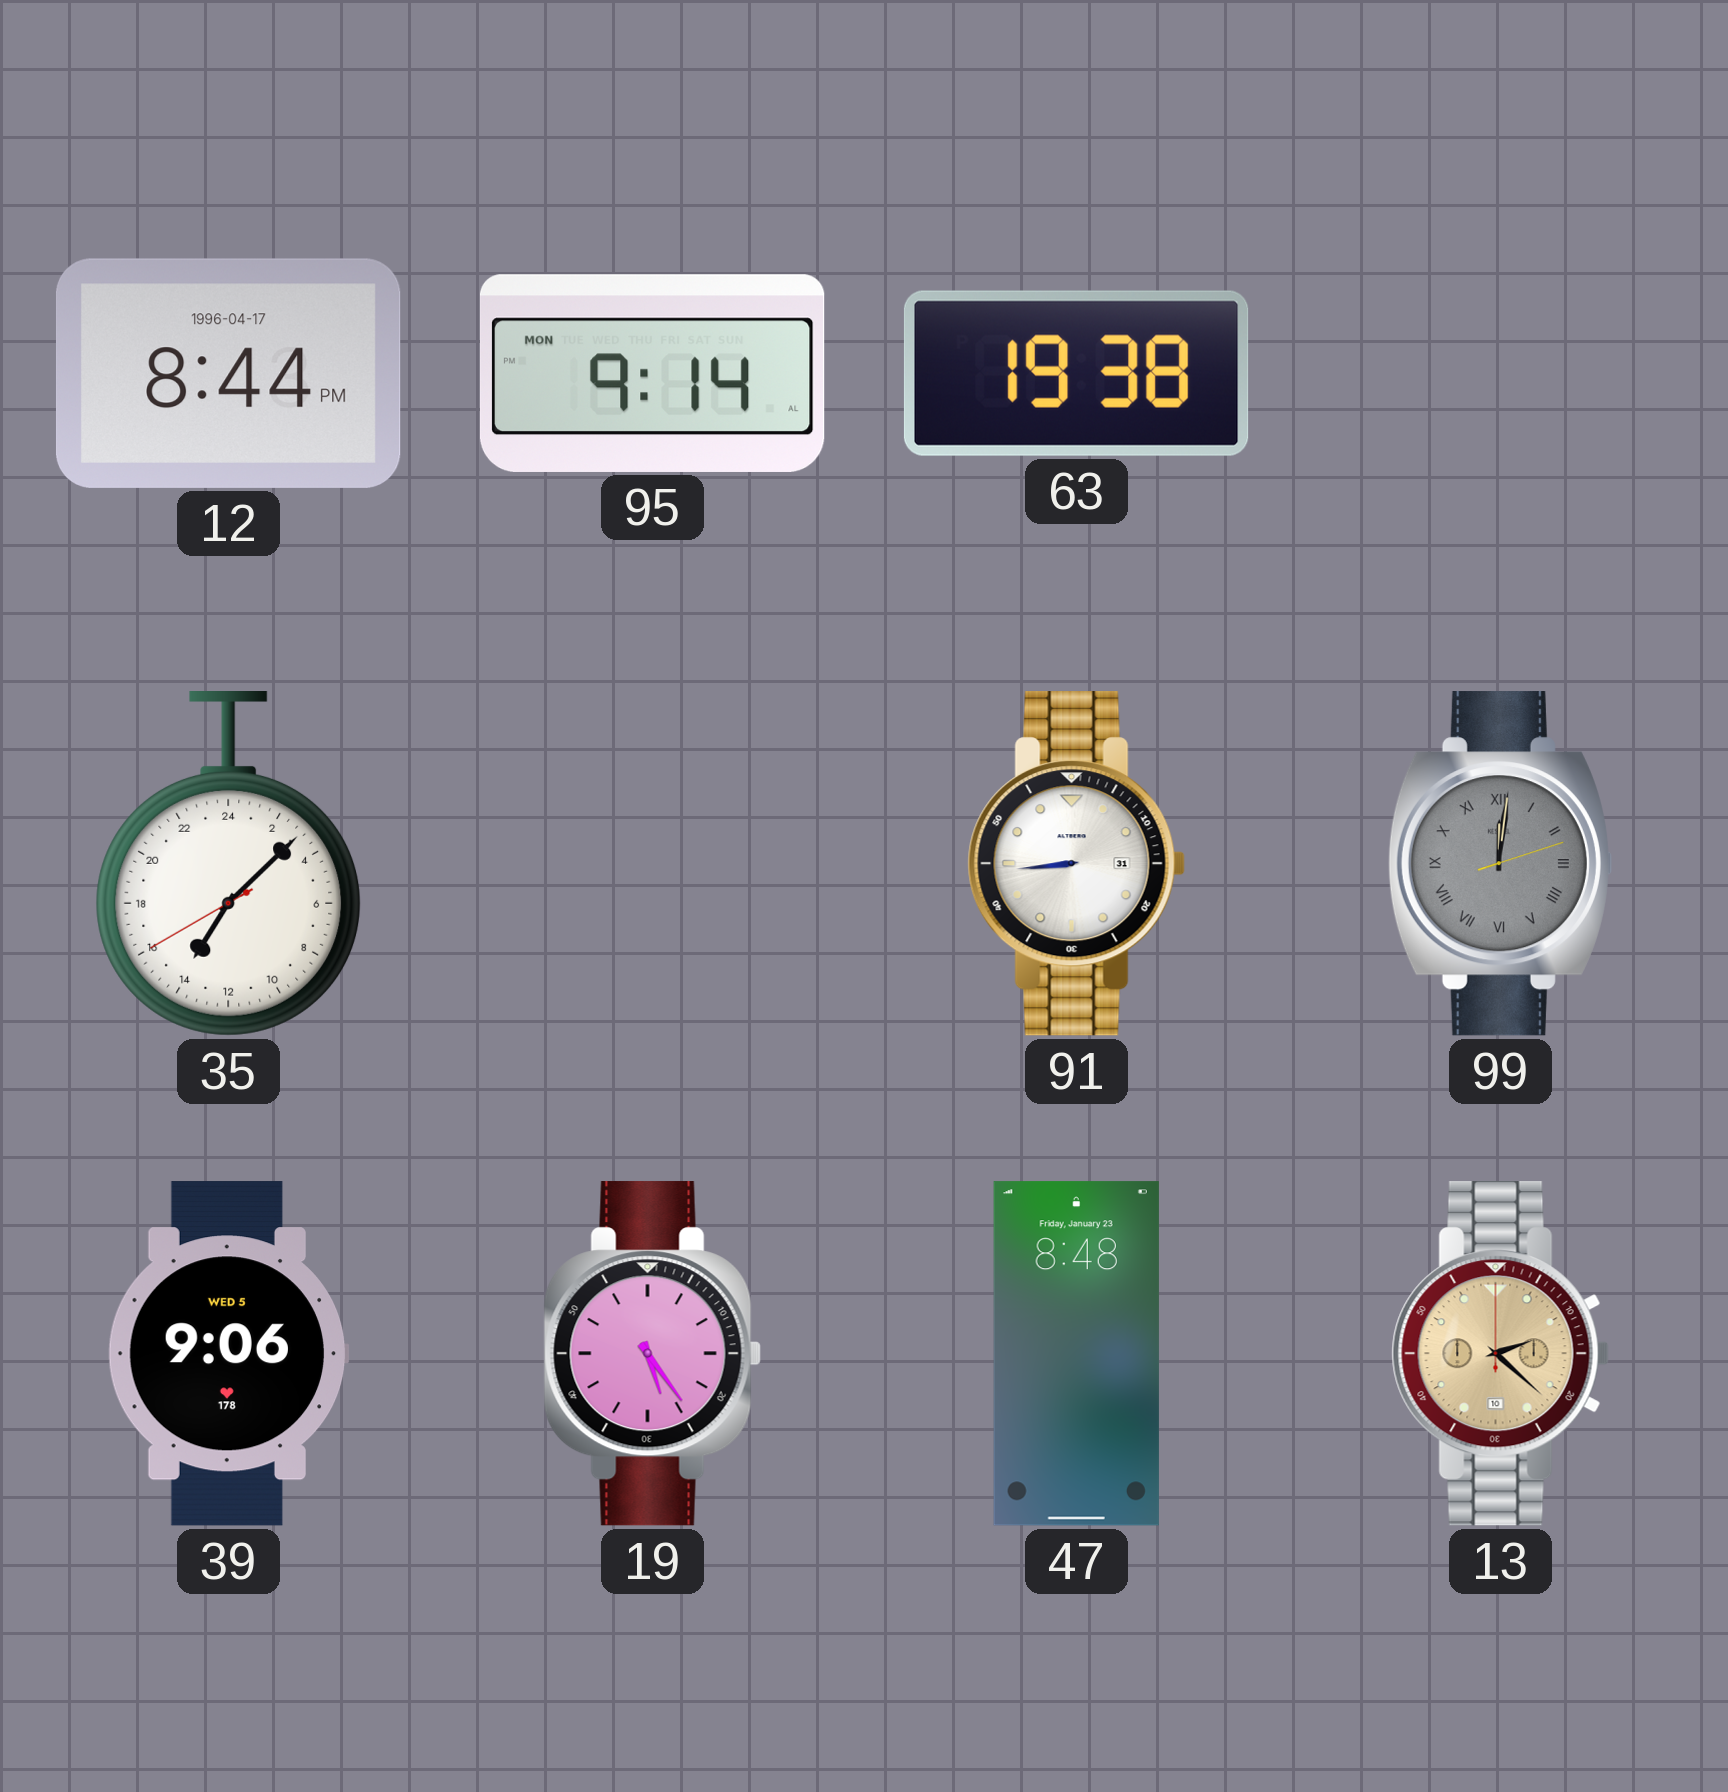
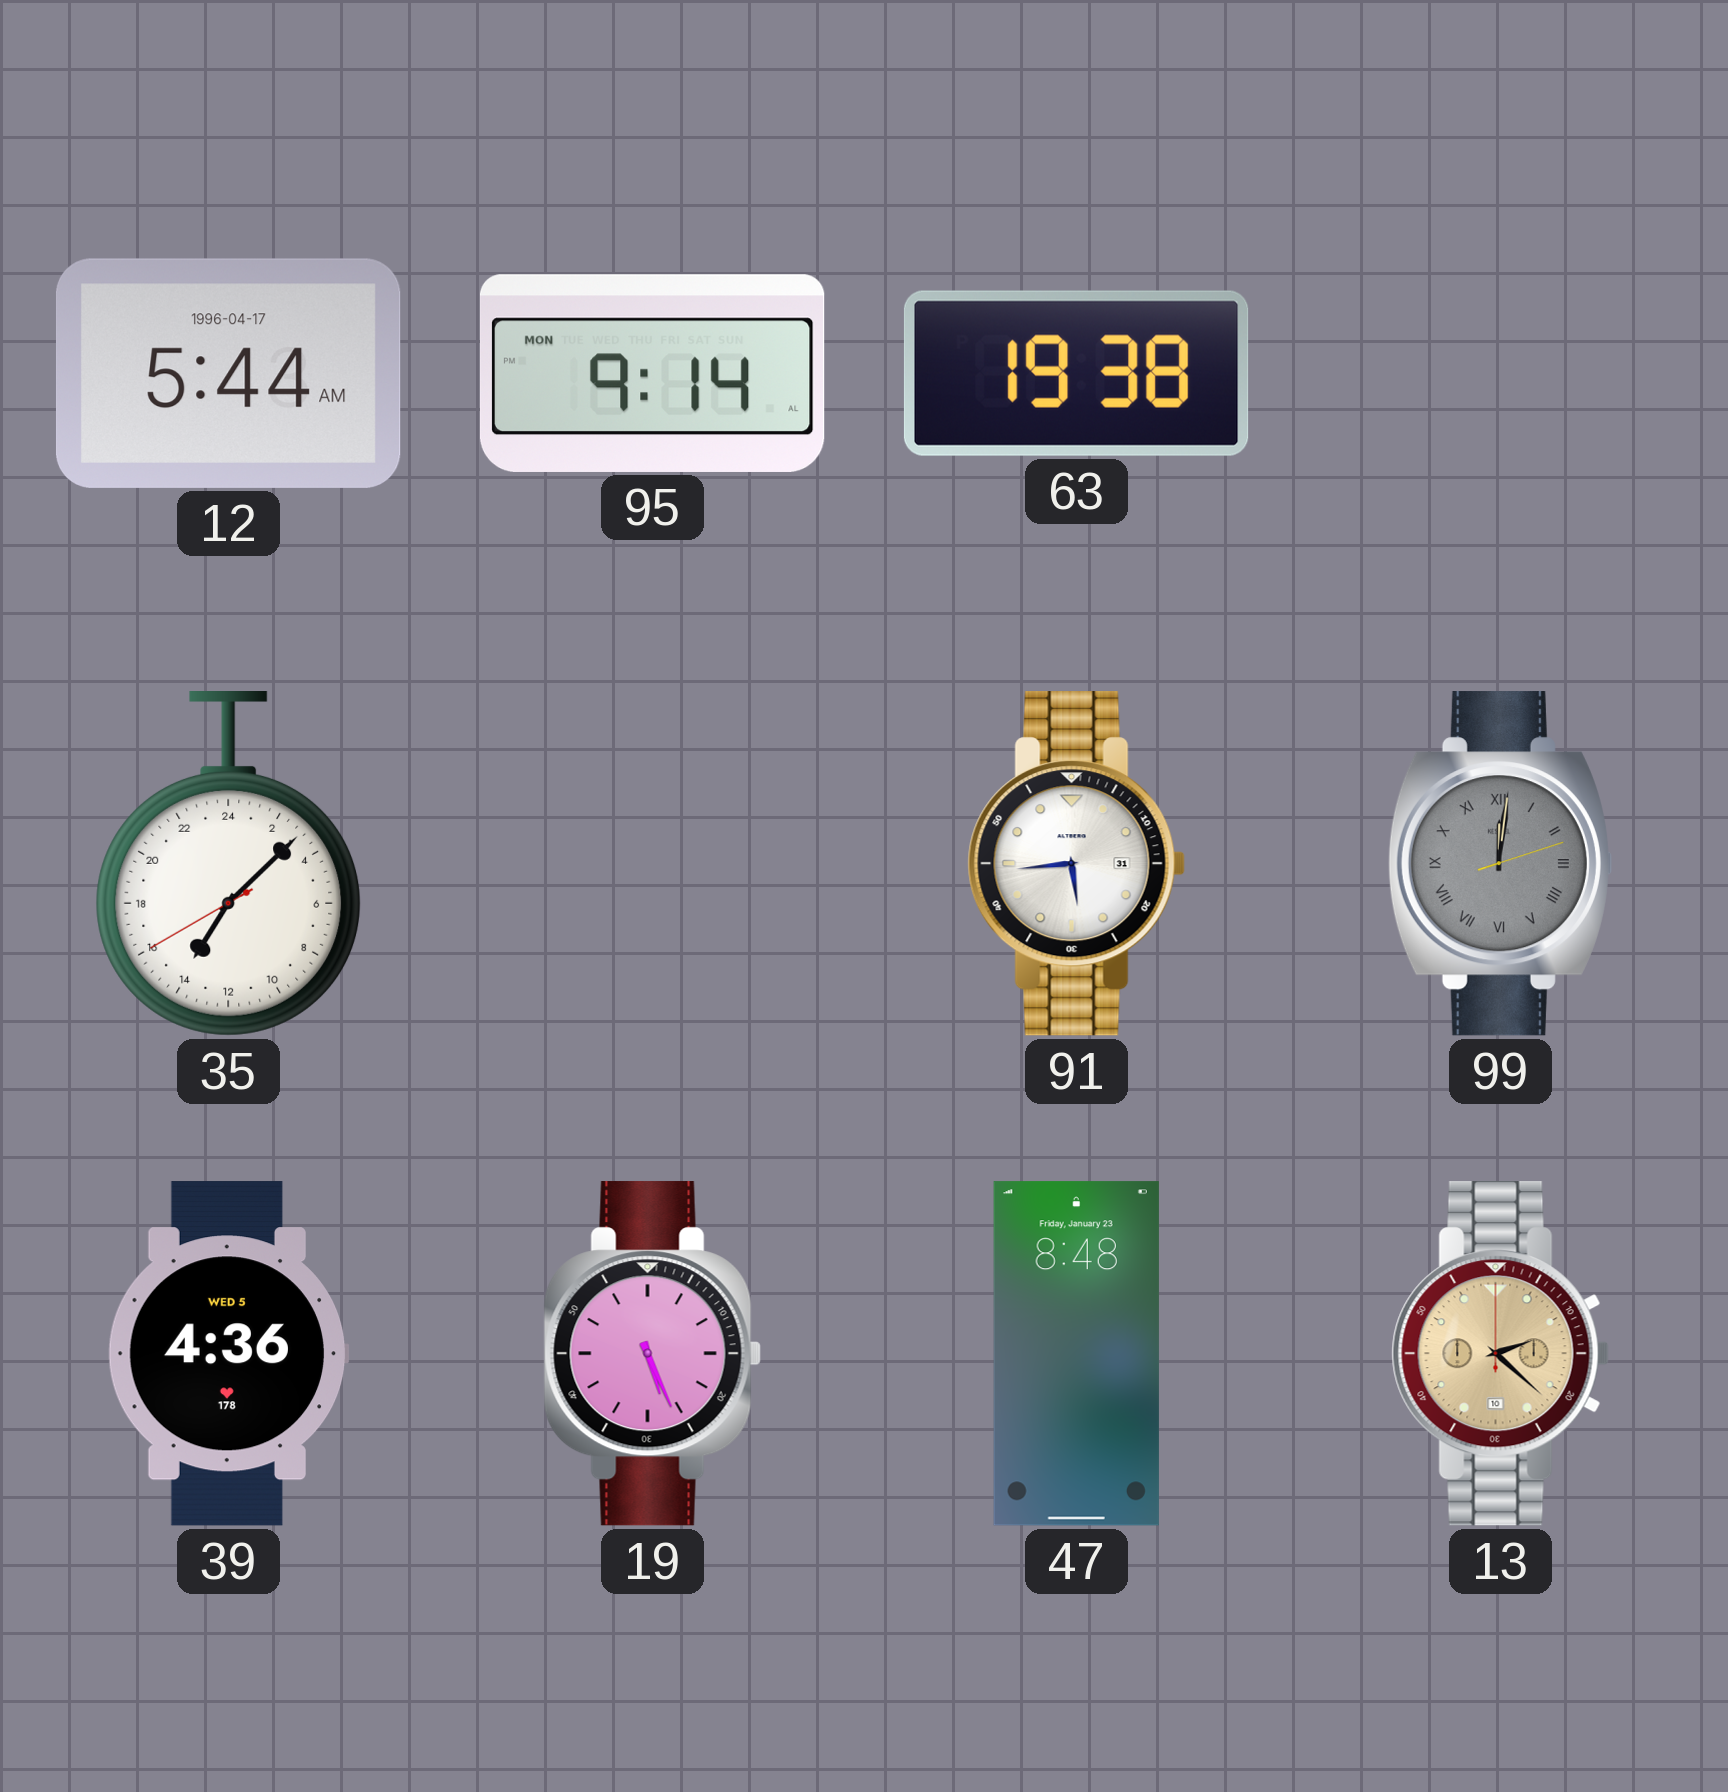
12: 8:44 -> 5:44
91: 8:44 -> 5:44
39: 9:06 -> 4:36
19: 5:24 -> 5:26
